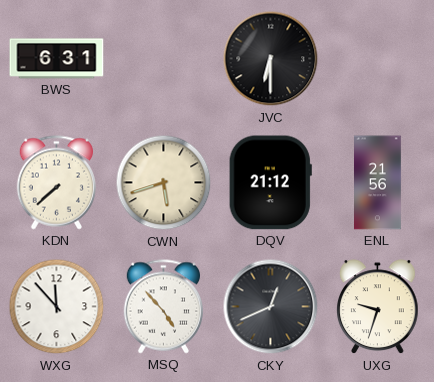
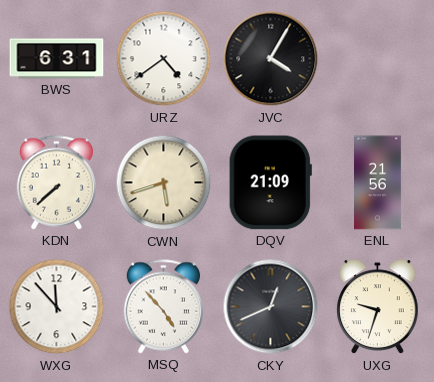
URZ: none -> 4:39
JVC: 6:30 -> 4:05
DQV: 21:12 -> 21:09
